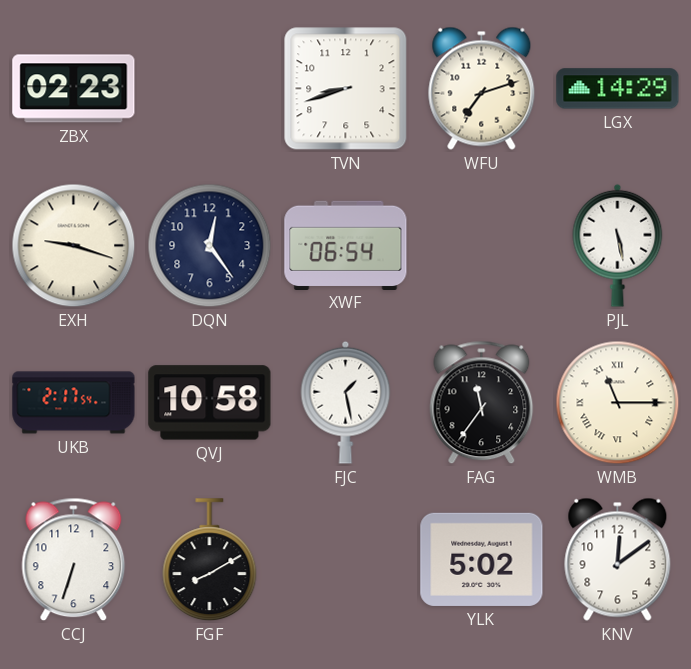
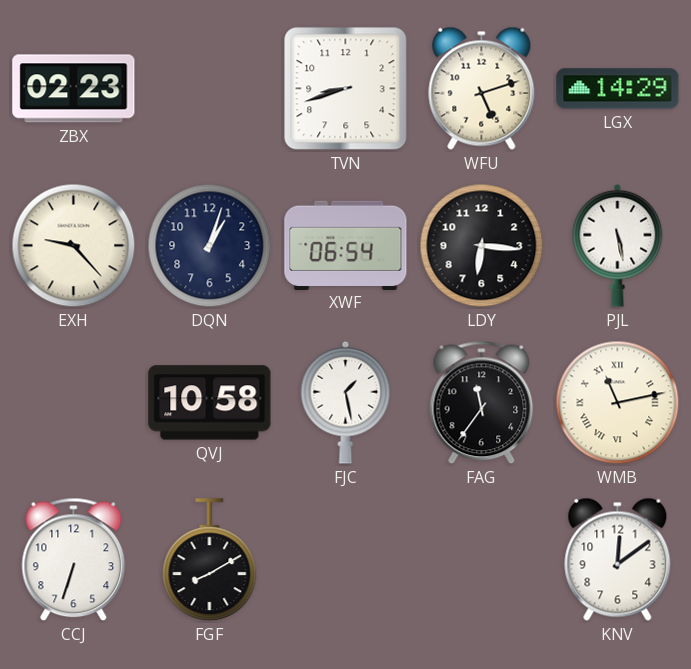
WFU: 7:12 -> 5:12
EXH: 9:18 -> 9:23
DQN: 12:24 -> 1:03
LDY: none -> 6:16
UKB: 2:17 -> none
WMB: 11:15 -> 11:13
YLK: 5:02 -> none
